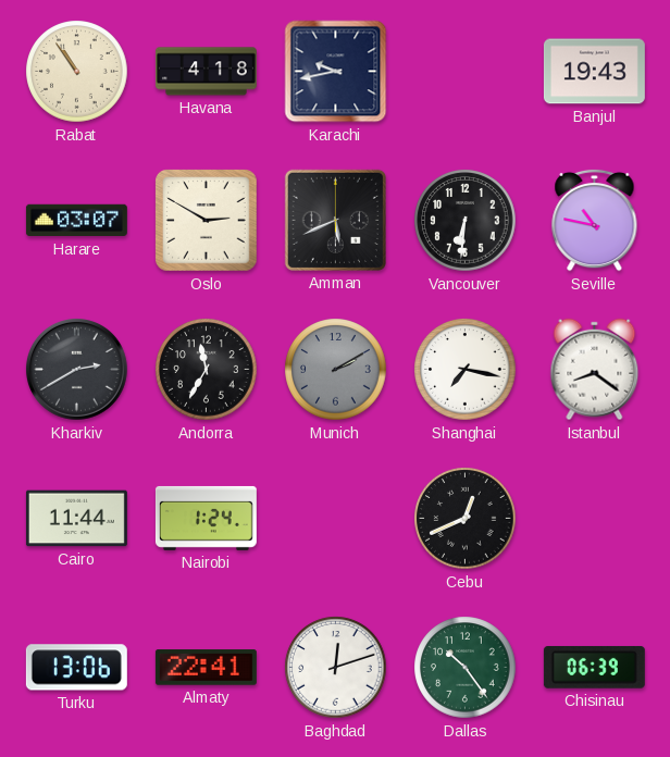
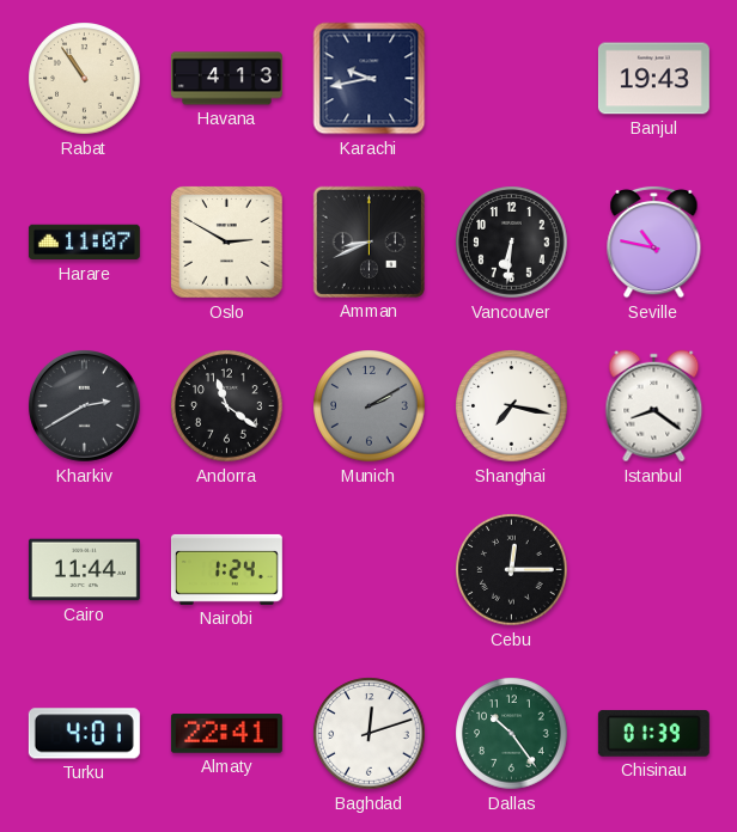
Havana: 4:18 -> 4:13
Harare: 03:07 -> 11:07
Amman: 5:41 -> 8:41
Andorra: 11:35 -> 11:21
Cebu: 12:41 -> 12:15
Turku: 13:06 -> 4:01
Chisinau: 06:39 -> 01:39
